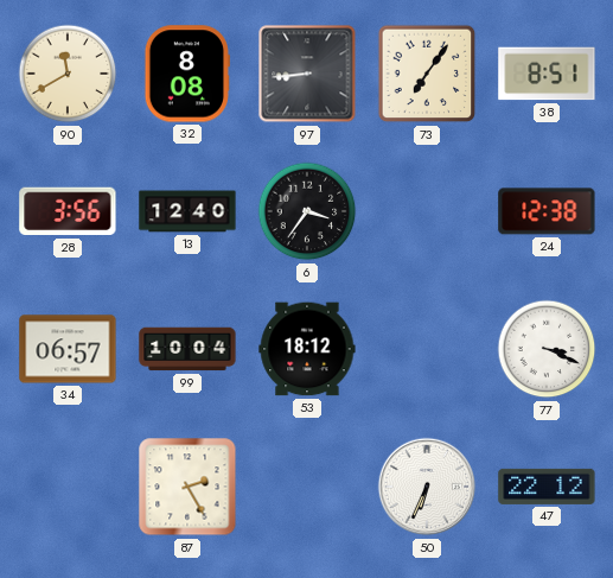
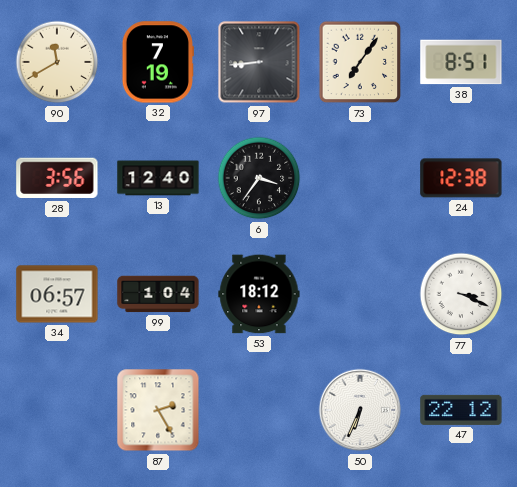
32: 8:08 -> 7:19
99: 10:04 -> 1:04
